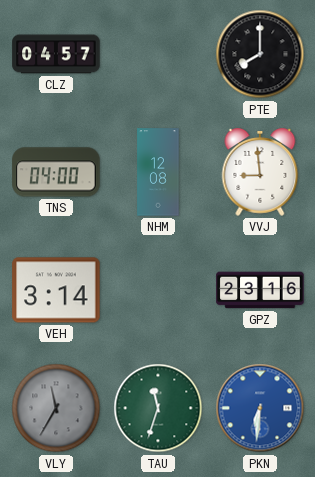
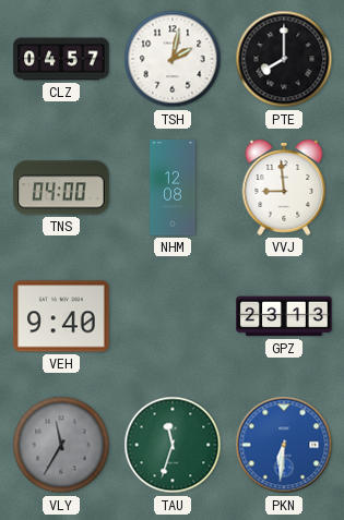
TSH: none -> 2:02
VEH: 3:14 -> 9:40
GPZ: 23:16 -> 23:13
